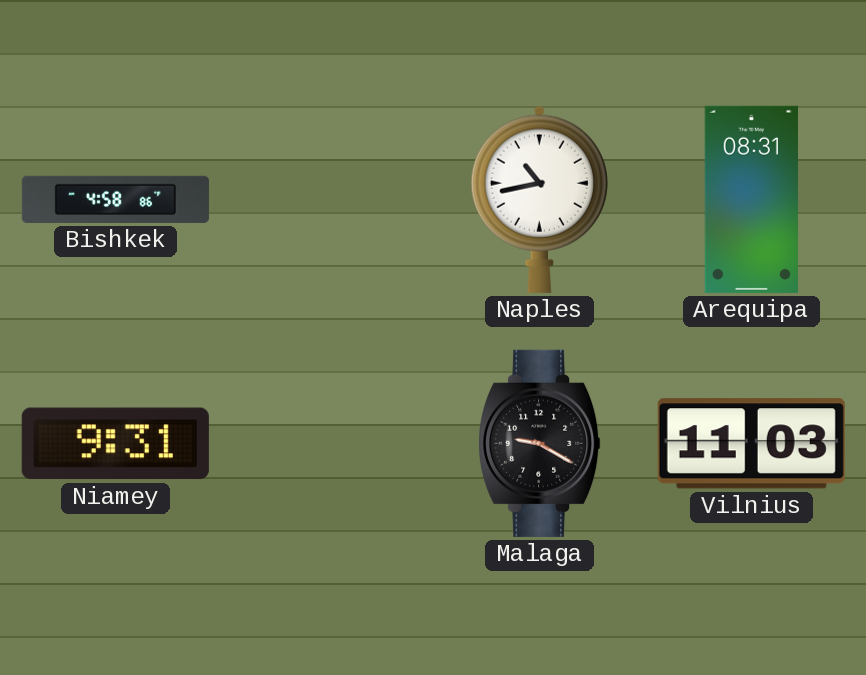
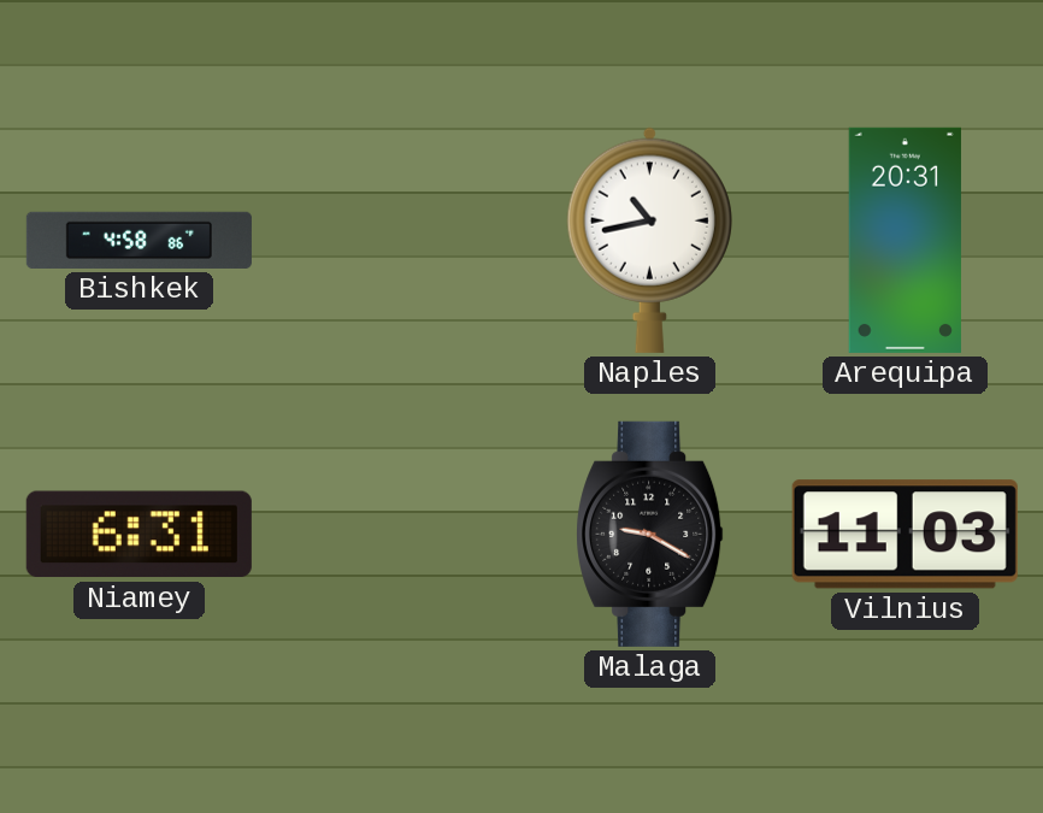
Arequipa: 08:31 -> 20:31
Niamey: 9:31 -> 6:31
